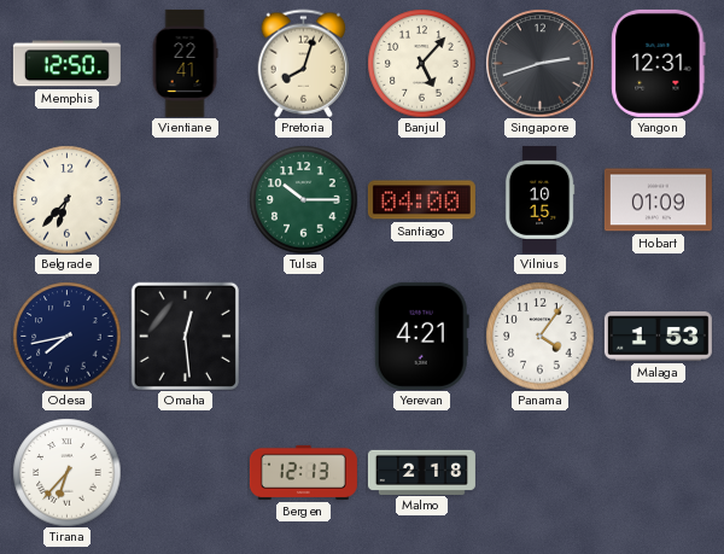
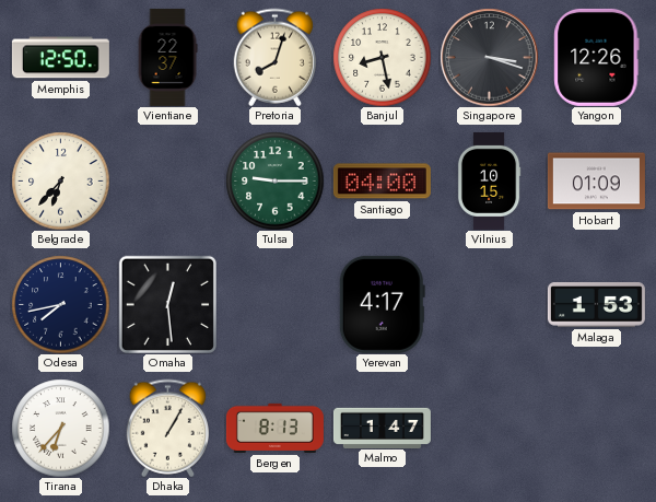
Vientiane: 22:41 -> 22:37
Banjul: 5:07 -> 8:28
Singapore: 2:42 -> 3:18
Yangon: 12:31 -> 12:26
Tulsa: 10:15 -> 9:15
Yerevan: 4:21 -> 4:17
Panama: 4:06 -> none
Dhaka: none -> 1:05
Bergen: 12:13 -> 8:13
Malmo: 2:18 -> 1:47
